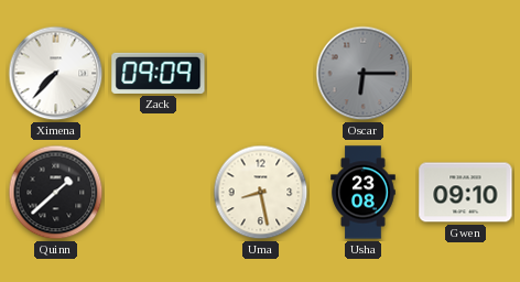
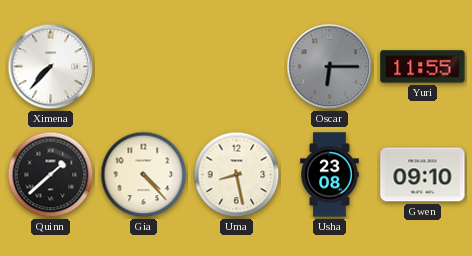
Zack: 09:09 -> none
Yuri: none -> 11:55
Gia: none -> 4:23
